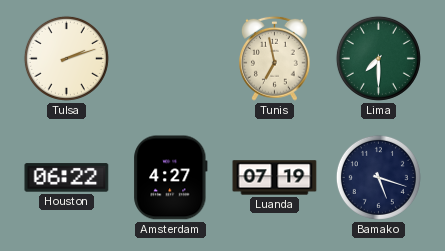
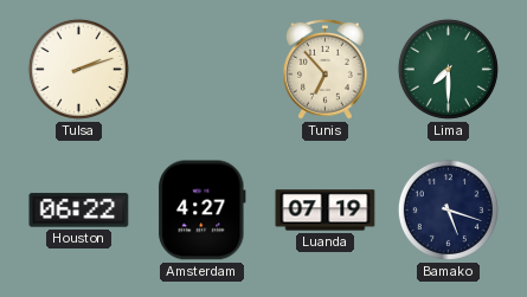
Tunis: 6:58 -> 6:53
